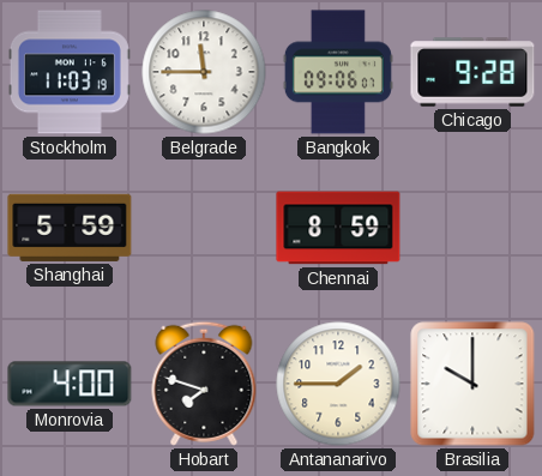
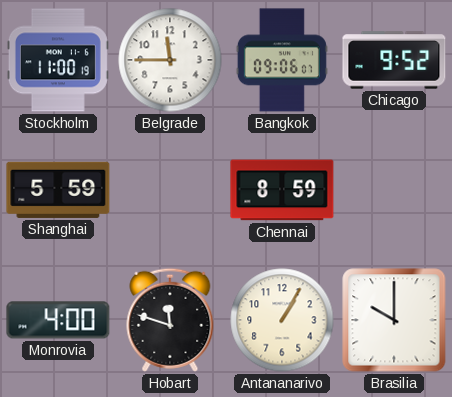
Stockholm: 11:03 -> 11:00
Chicago: 9:28 -> 9:52
Hobart: 7:48 -> 11:48
Antananarivo: 1:45 -> 1:05
